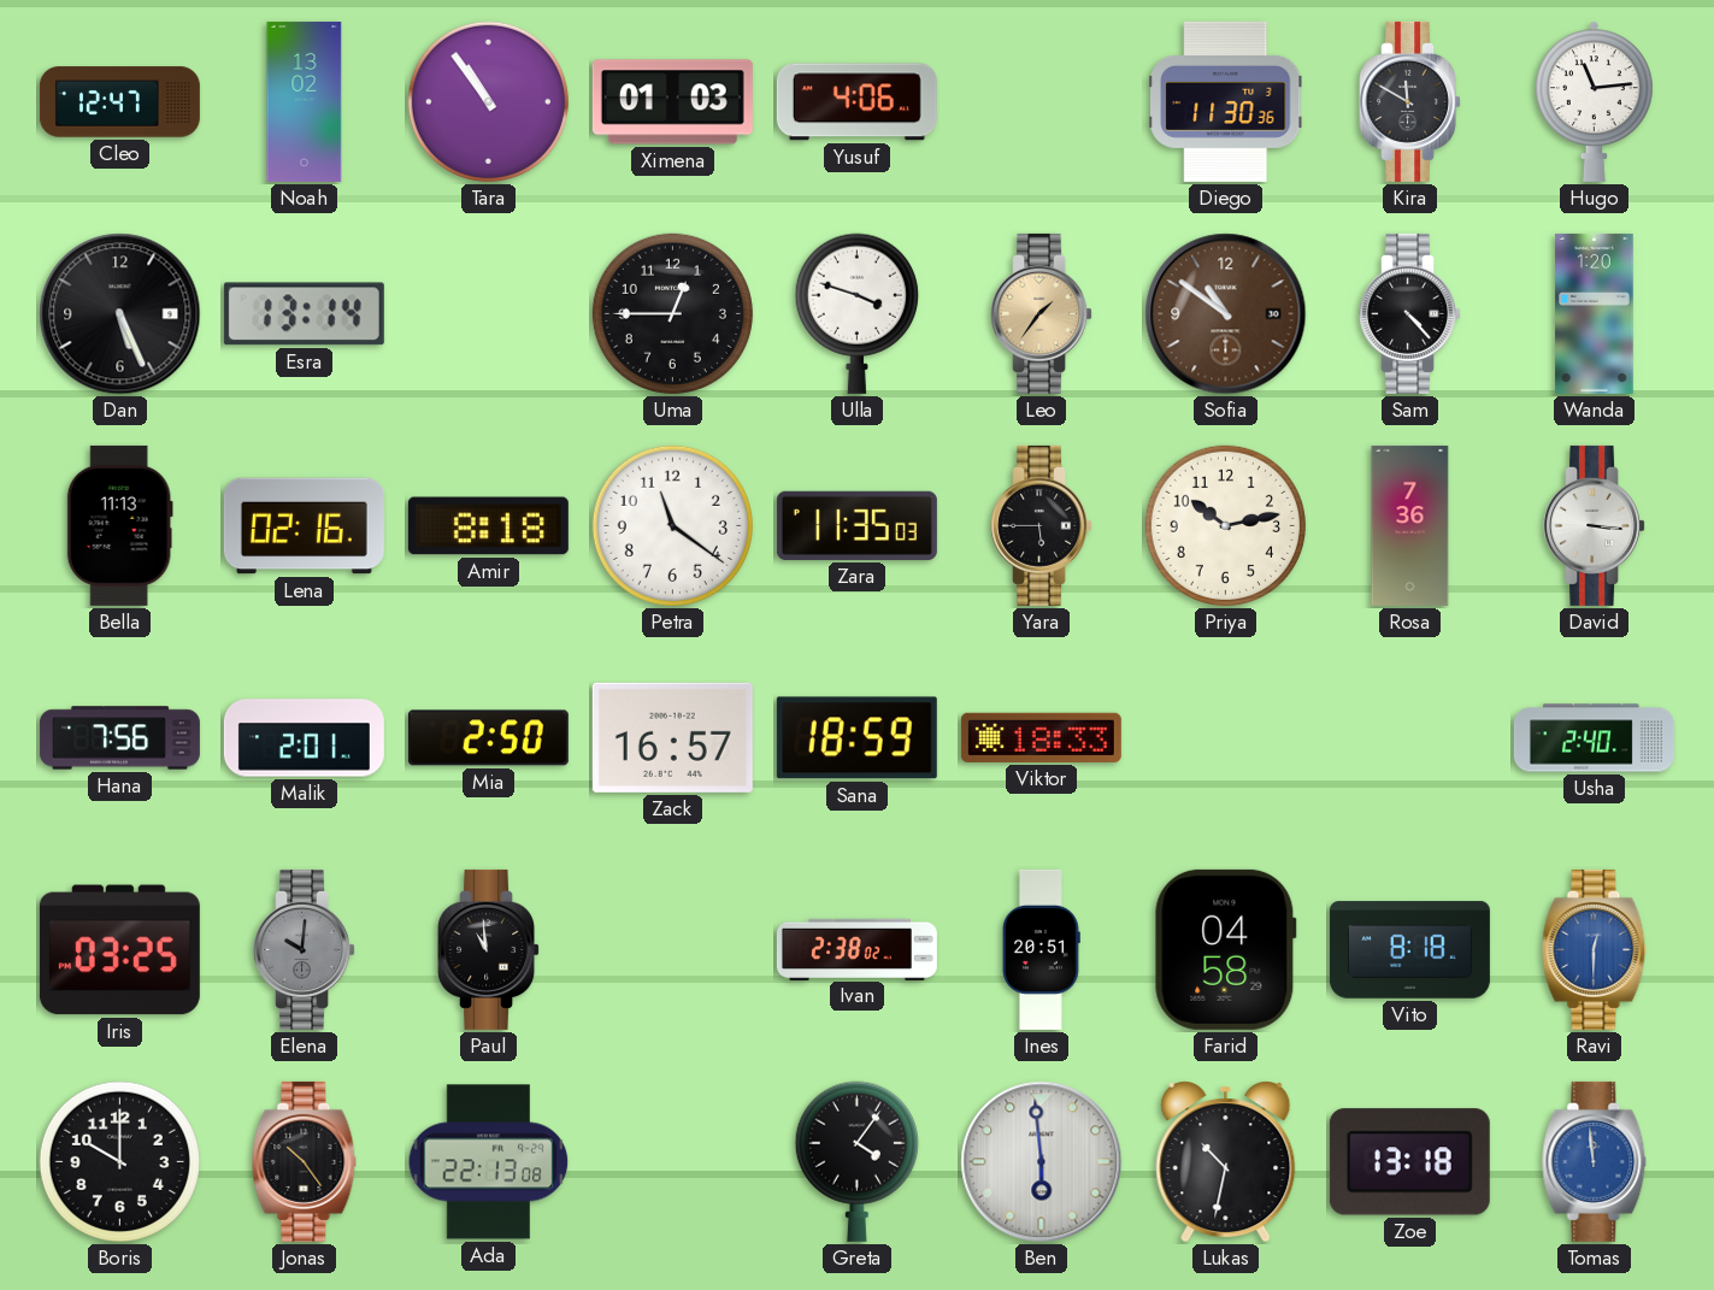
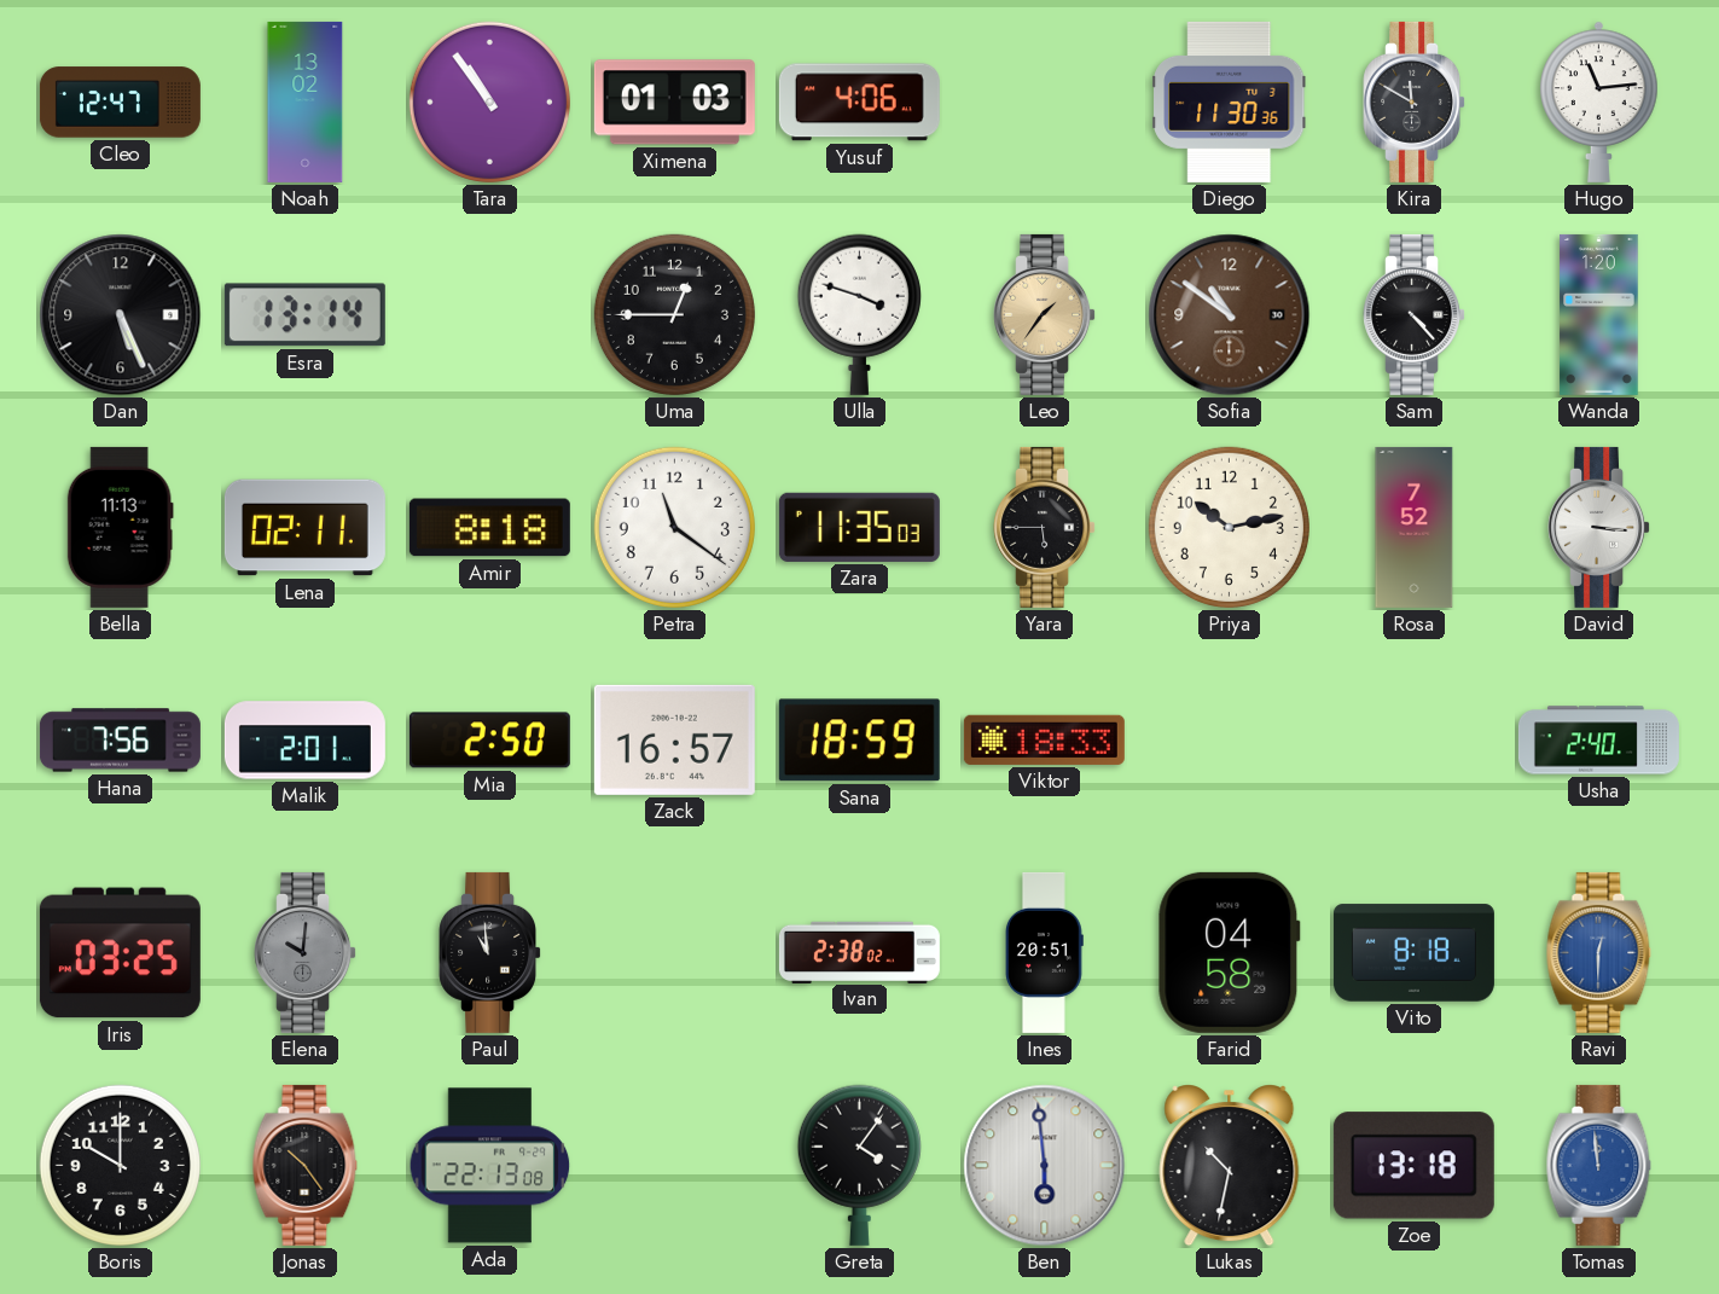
Lena: 02:16 -> 02:11
Rosa: 7:36 -> 7:52
